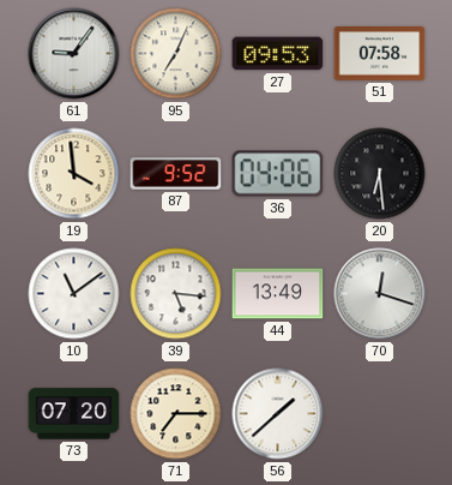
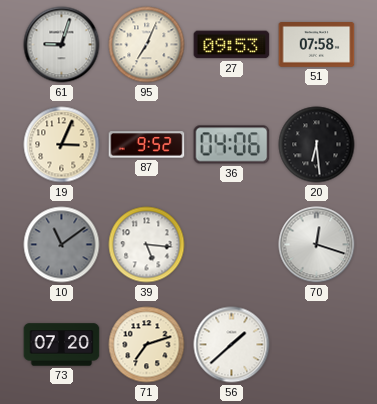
61: 9:06 -> 9:03
19: 3:59 -> 3:04
10 dial: white -> grey
44: 13:49 -> none
71: 7:15 -> 7:12
